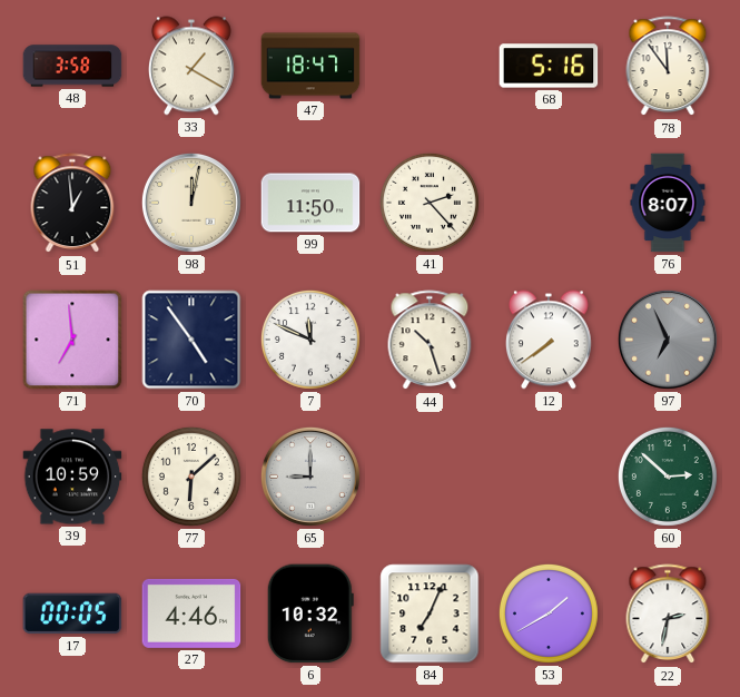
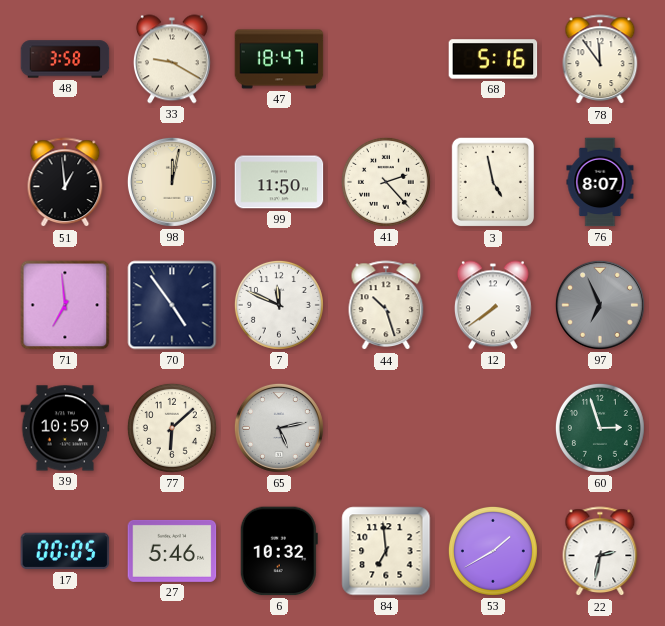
33: 1:20 -> 9:20
3: none -> 4:58
65: 9:00 -> 5:13
60: 2:52 -> 2:57
27: 4:46 -> 5:46
84: 7:04 -> 6:59
